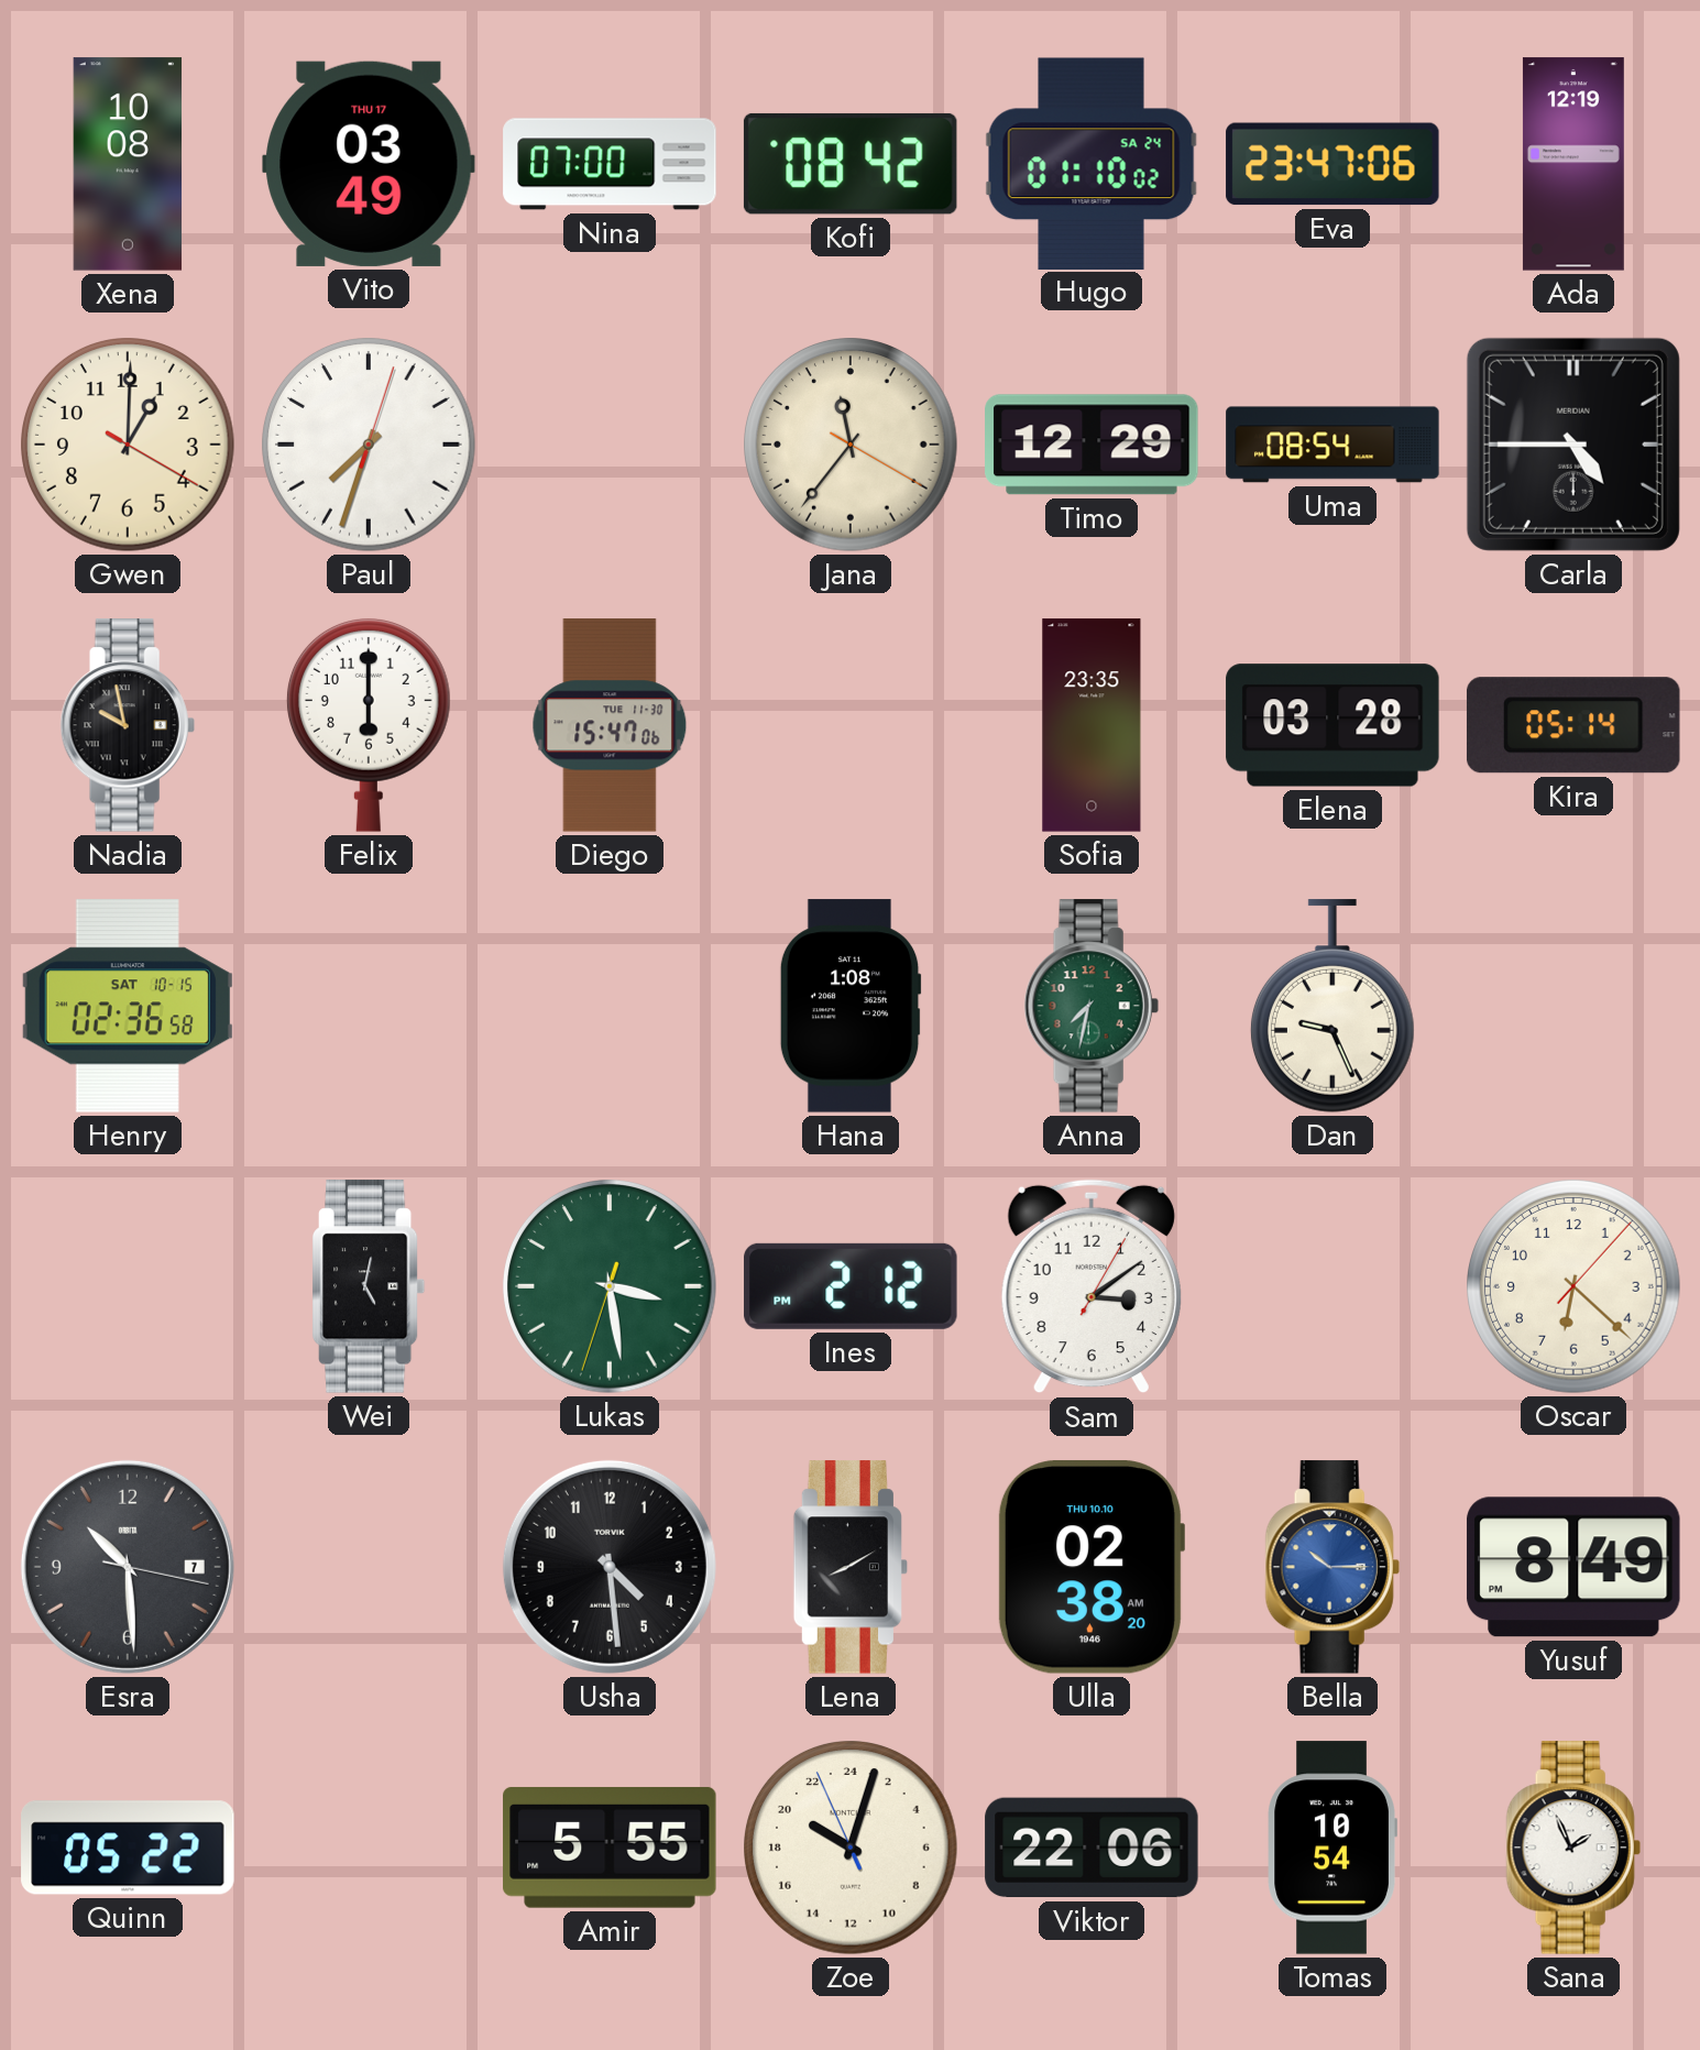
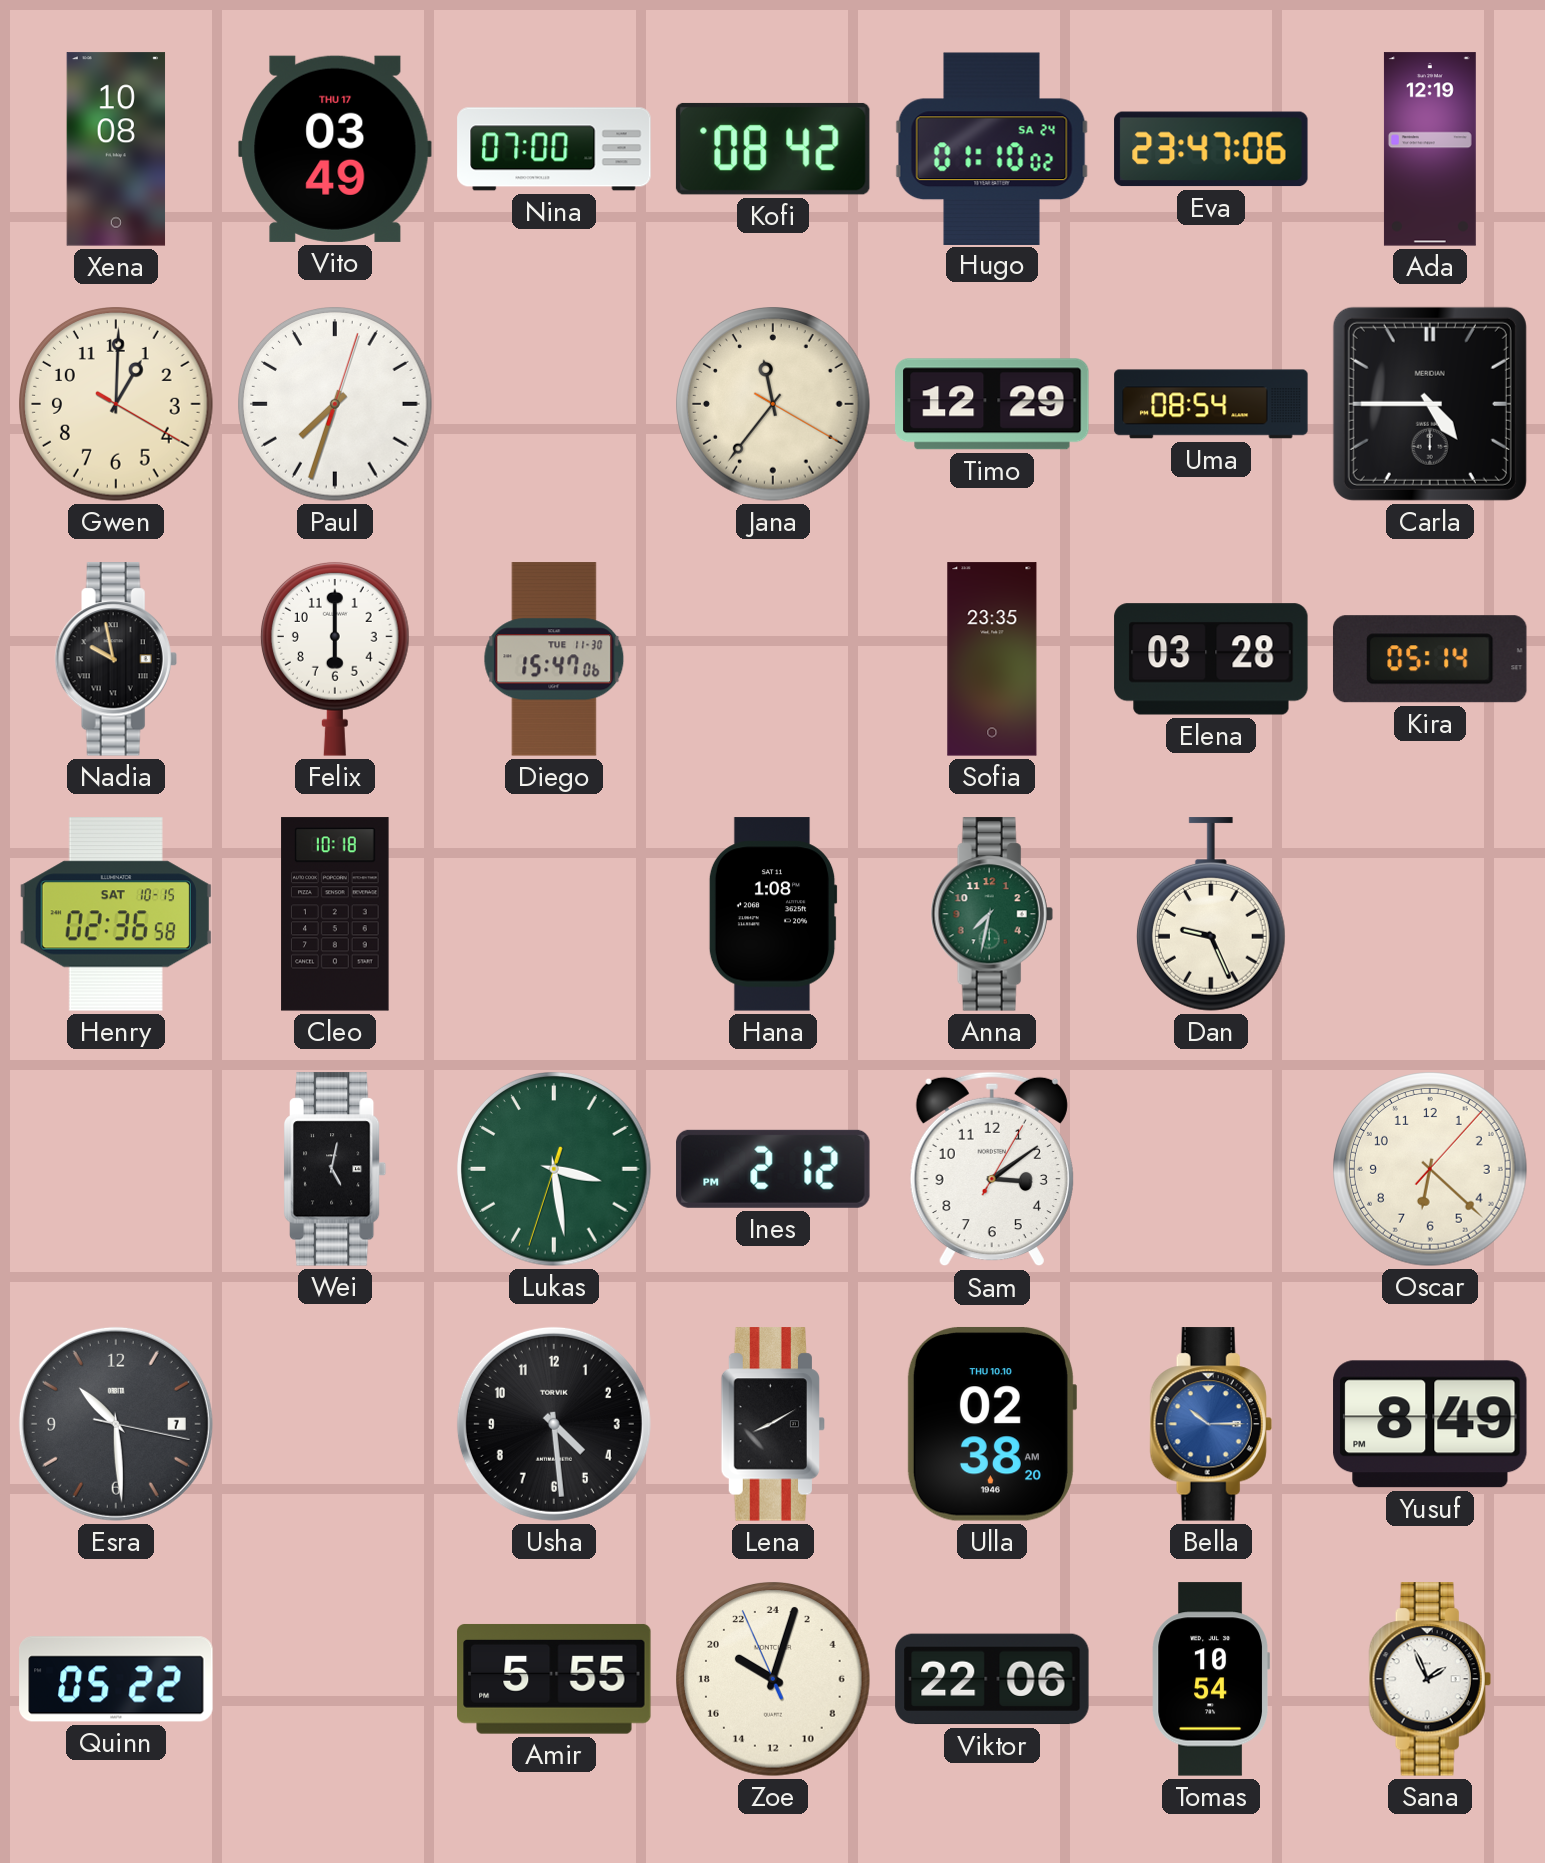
Cleo: none -> 10:18
